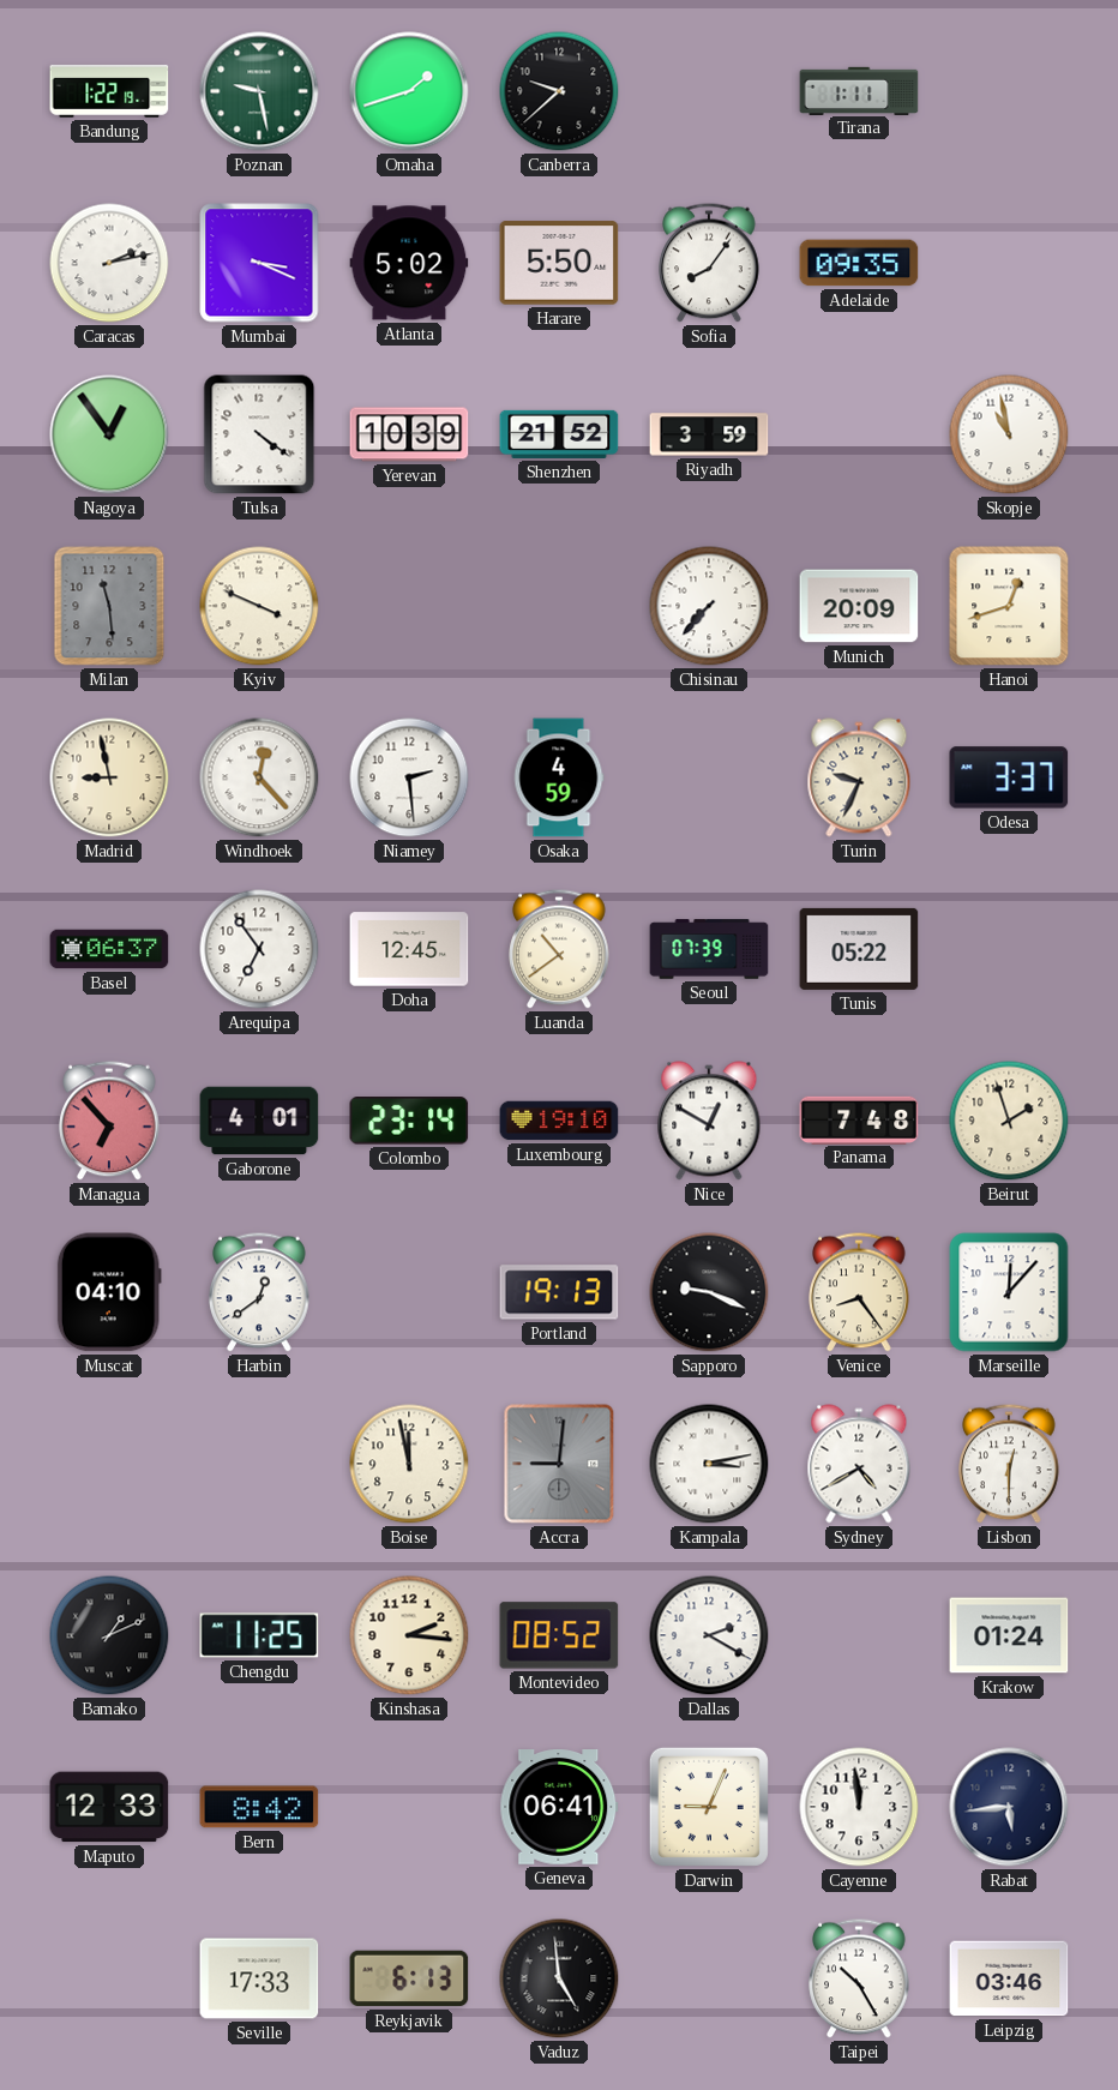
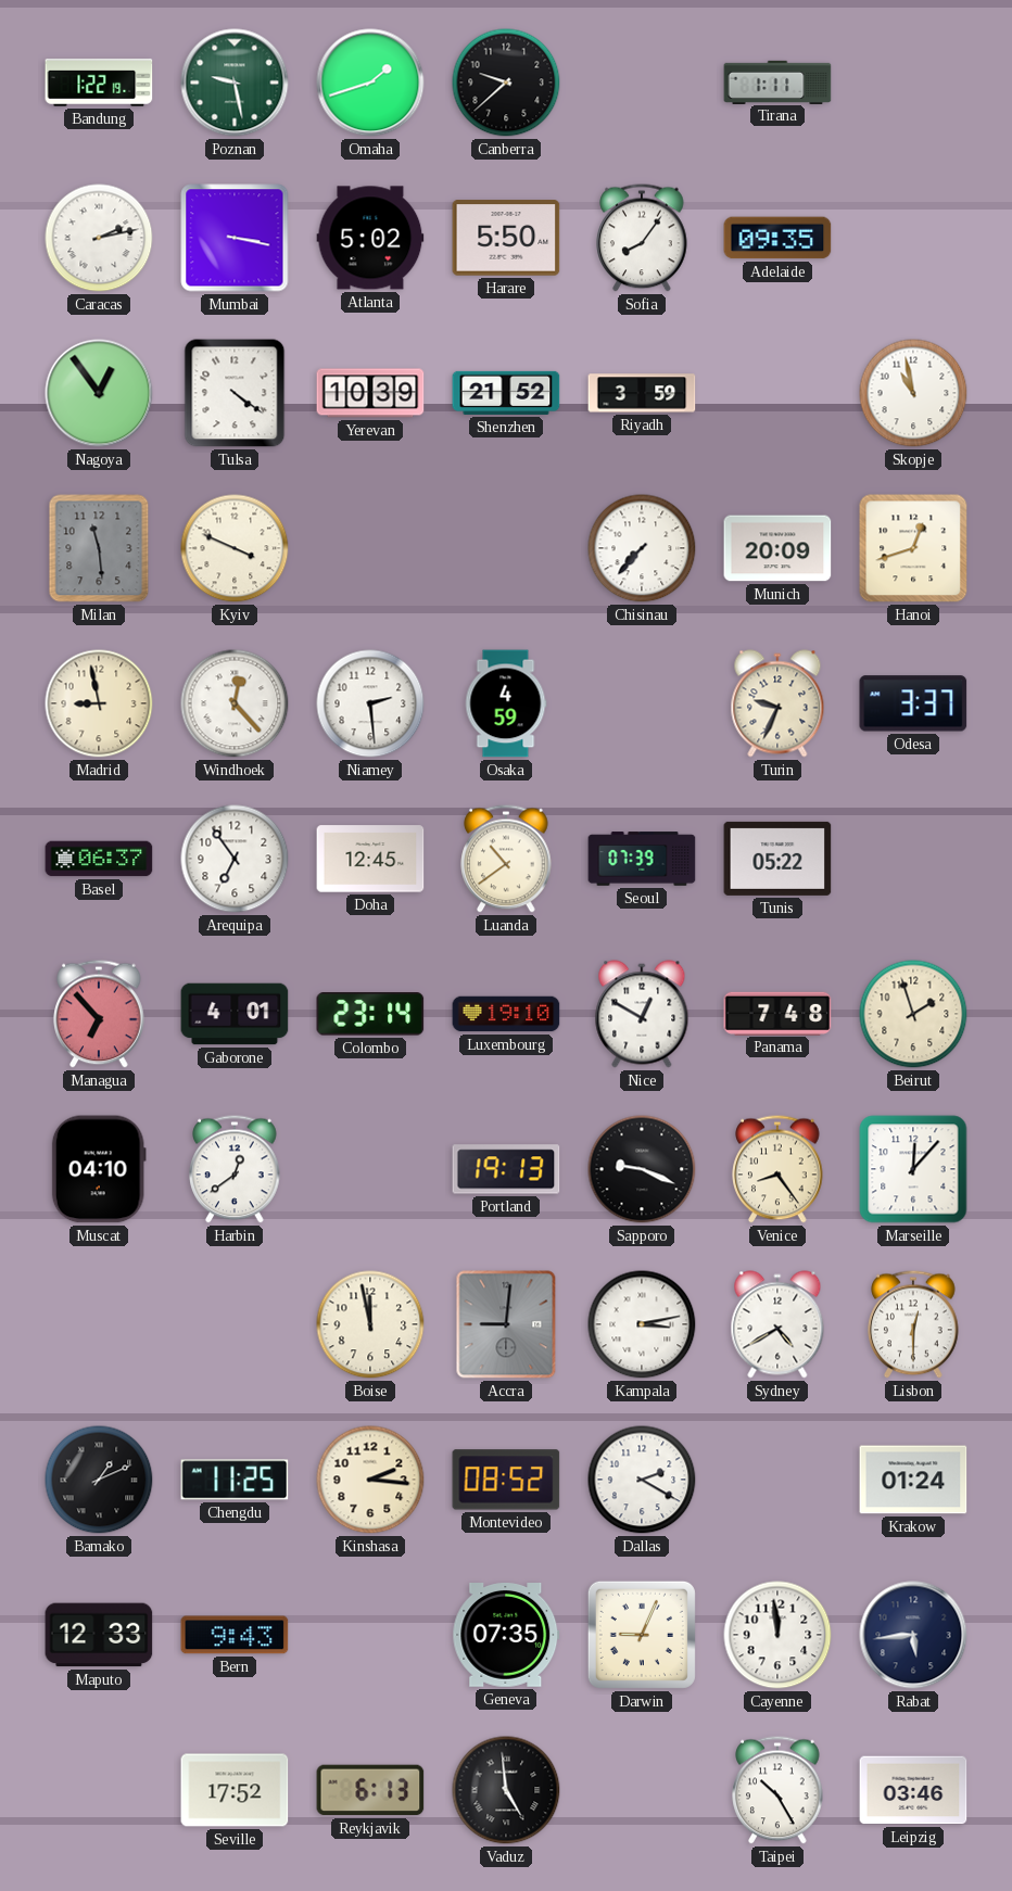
Mumbai: 3:19 -> 3:17
Bern: 8:42 -> 9:43
Geneva: 06:41 -> 07:35
Seville: 17:33 -> 17:52
